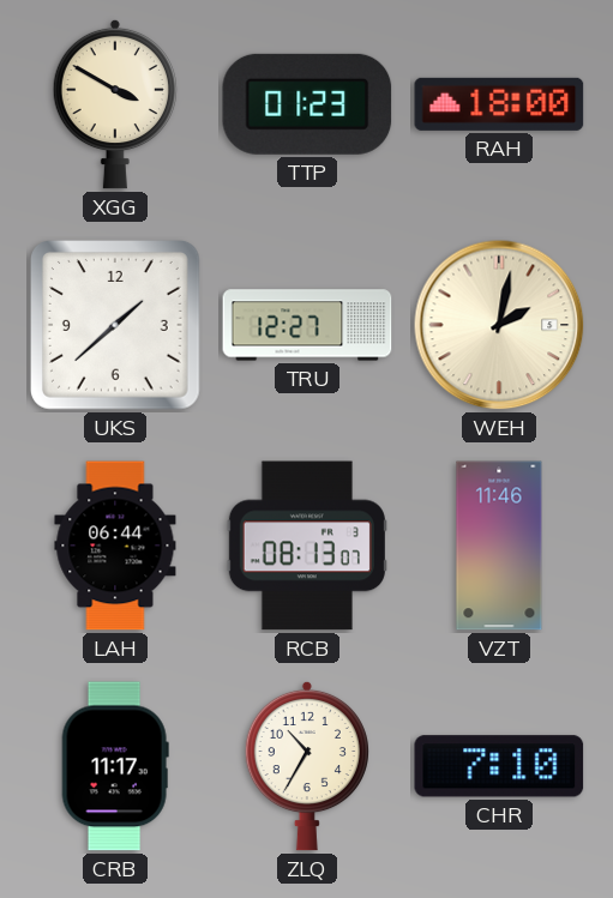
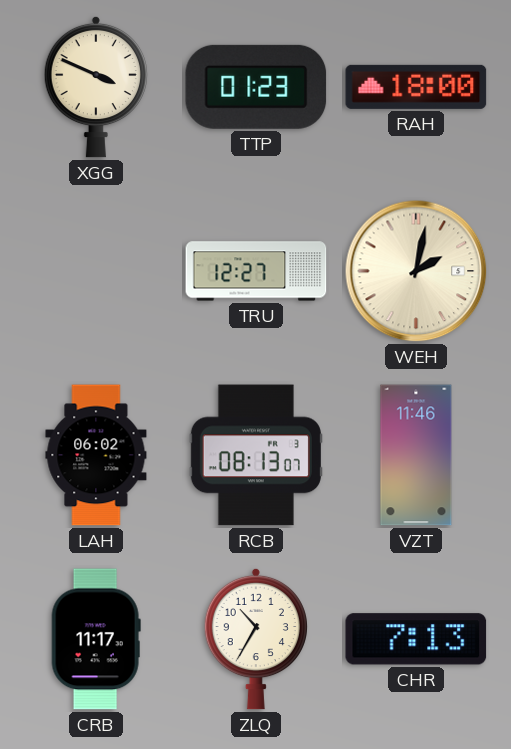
XGG: 3:50 -> 3:49
UKS: 1:38 -> none
LAH: 06:44 -> 06:02
CHR: 7:10 -> 7:13
